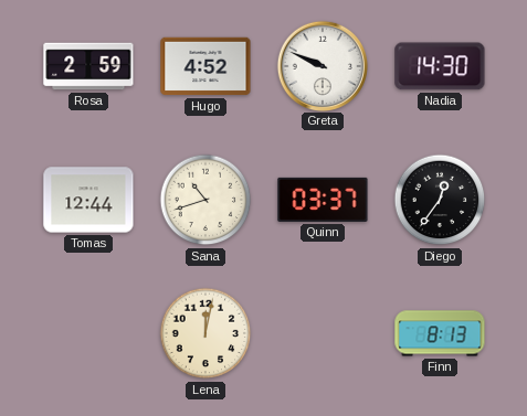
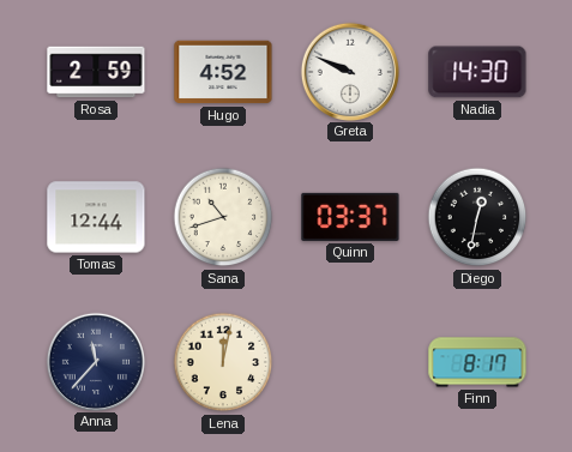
Diego: 12:36 -> 12:32
Anna: none -> 11:37
Finn: 8:13 -> 8:17
